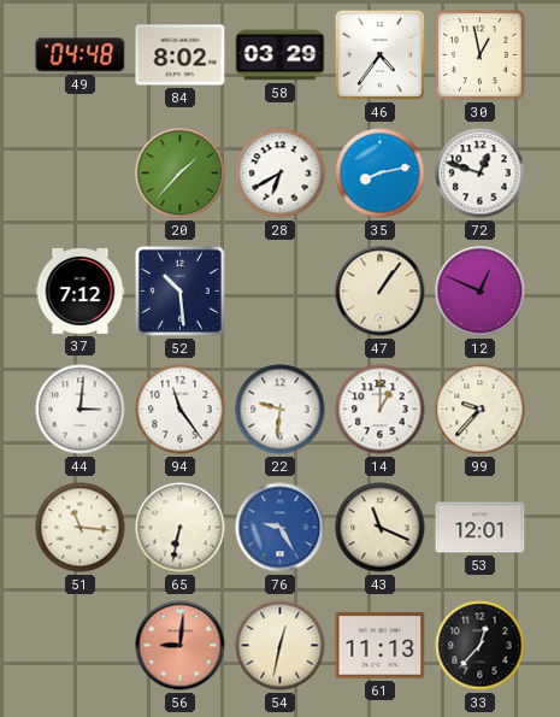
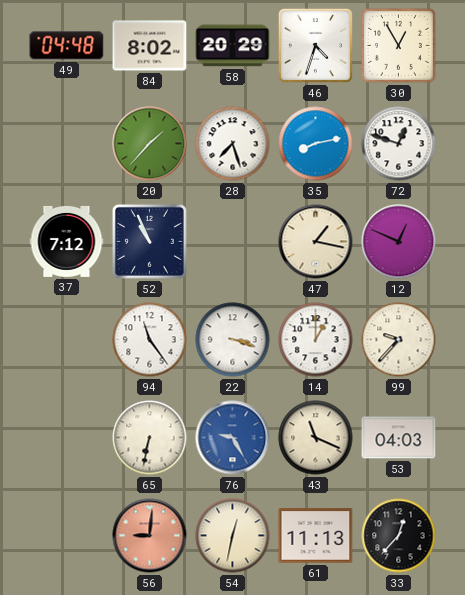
58: 03:29 -> 20:29
46: 4:36 -> 4:33
30: 12:58 -> 12:55
28: 6:40 -> 7:27
52: 10:29 -> 10:56
47: 1:06 -> 1:17
44: 3:01 -> none
22: 9:31 -> 3:18
51: 11:16 -> none
53: 12:01 -> 04:03
